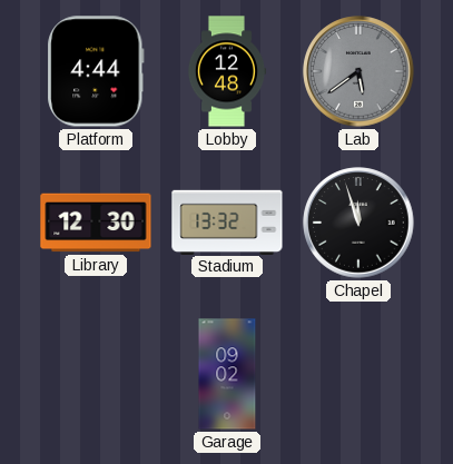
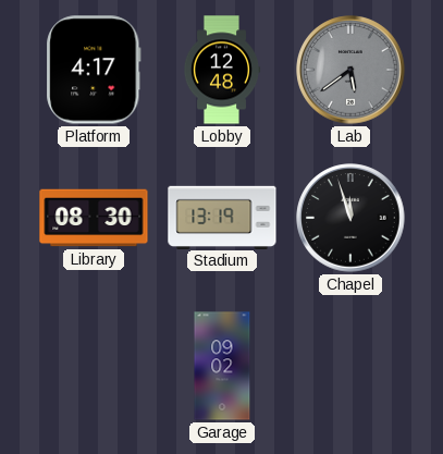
Platform: 4:44 -> 4:17
Library: 12:30 -> 08:30
Stadium: 13:32 -> 13:19
